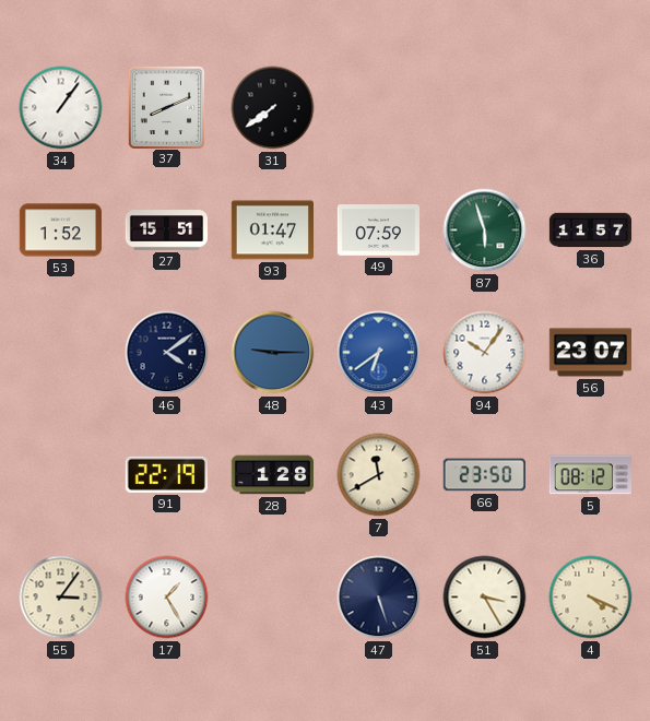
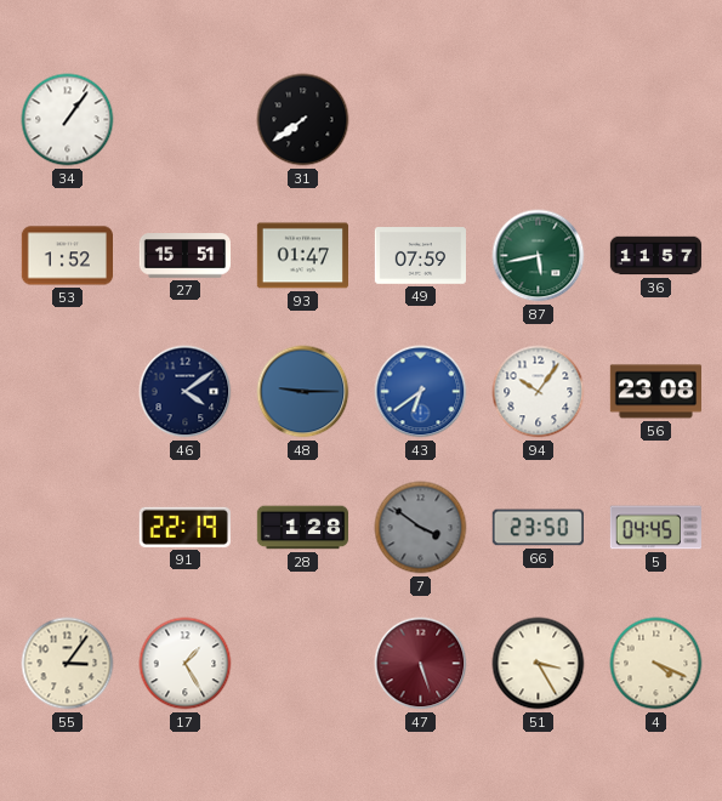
37: 8:11 -> none
87: 5:57 -> 5:43
56: 23:07 -> 23:08
7: 11:40 -> 3:51
7 dial: cream -> grey
5: 08:12 -> 04:45
47 dial: navy -> burgundy
